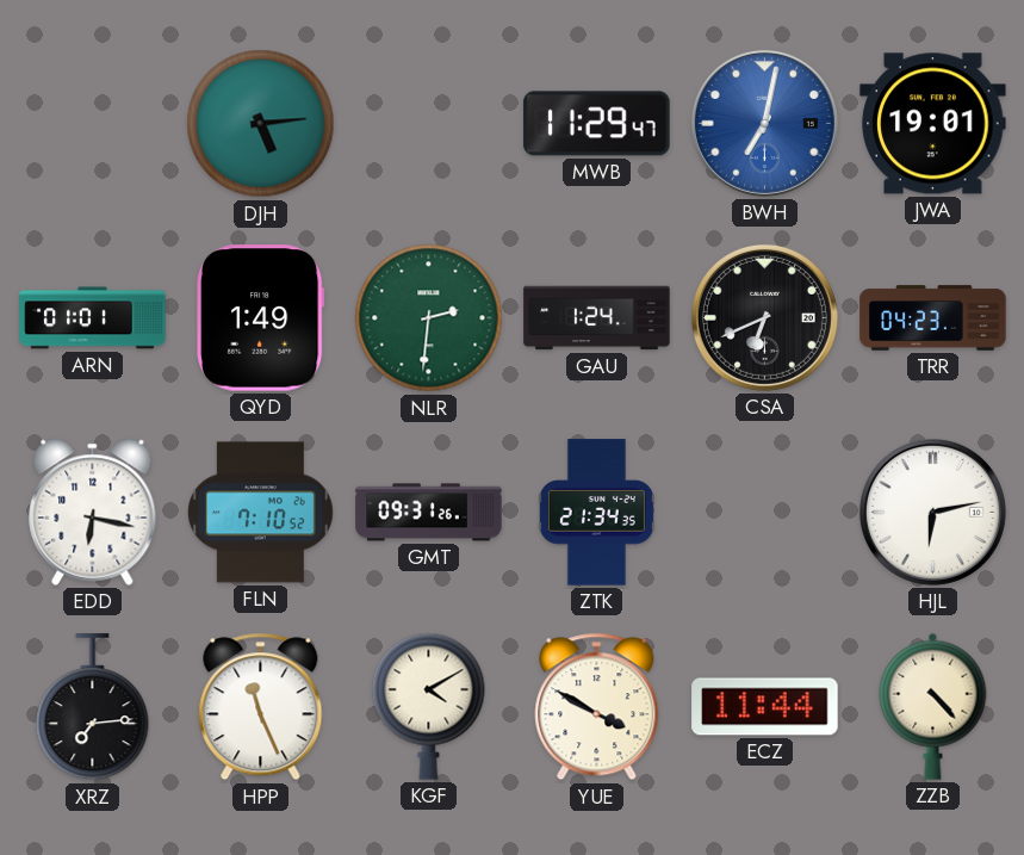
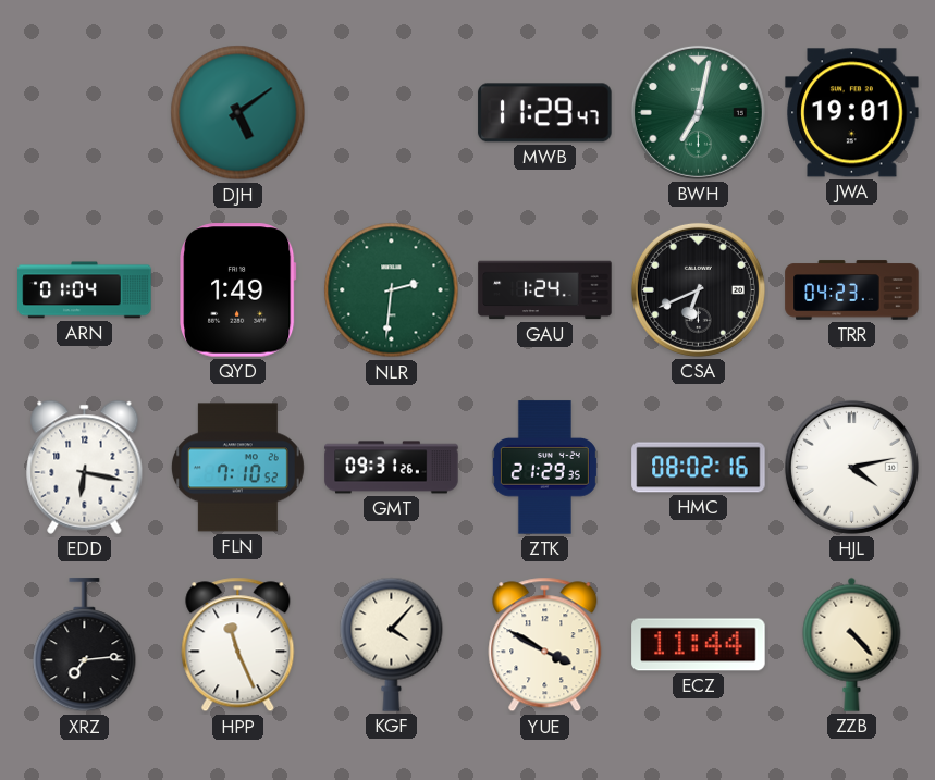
DJH: 5:14 -> 5:09
BWH dial: blue -> green
ARN: 01:01 -> 01:04
ZTK: 21:34 -> 21:29
HMC: none -> 08:02
HJL: 6:13 -> 4:13
KGF: 4:10 -> 4:07
